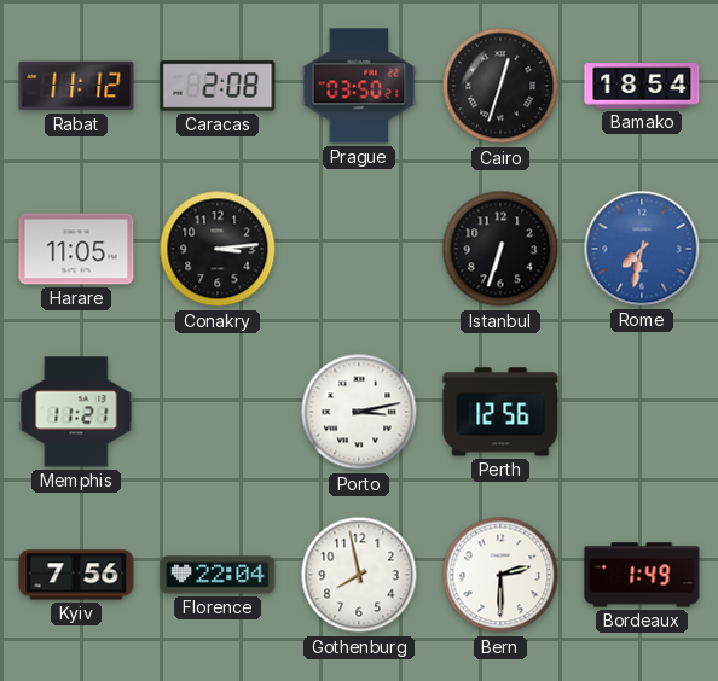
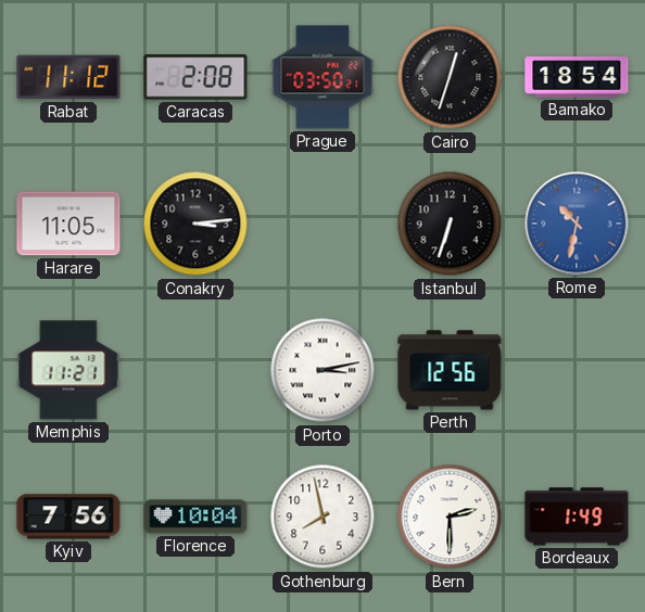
Rome: 7:32 -> 10:32
Florence: 22:04 -> 10:04
